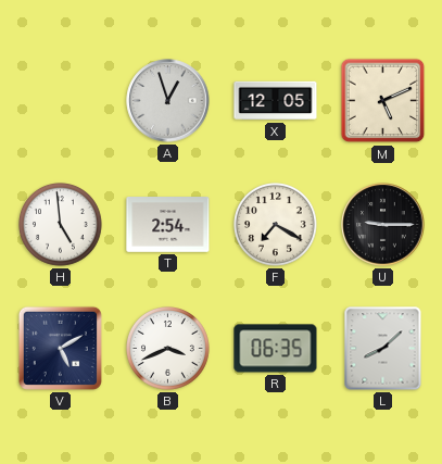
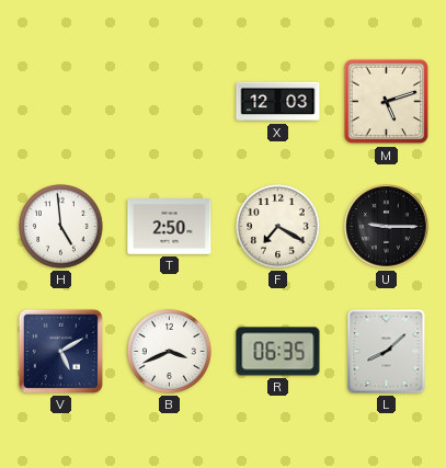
A: 12:57 -> none
X: 12:05 -> 12:03
M: 5:11 -> 5:12
T: 2:54 -> 2:50
